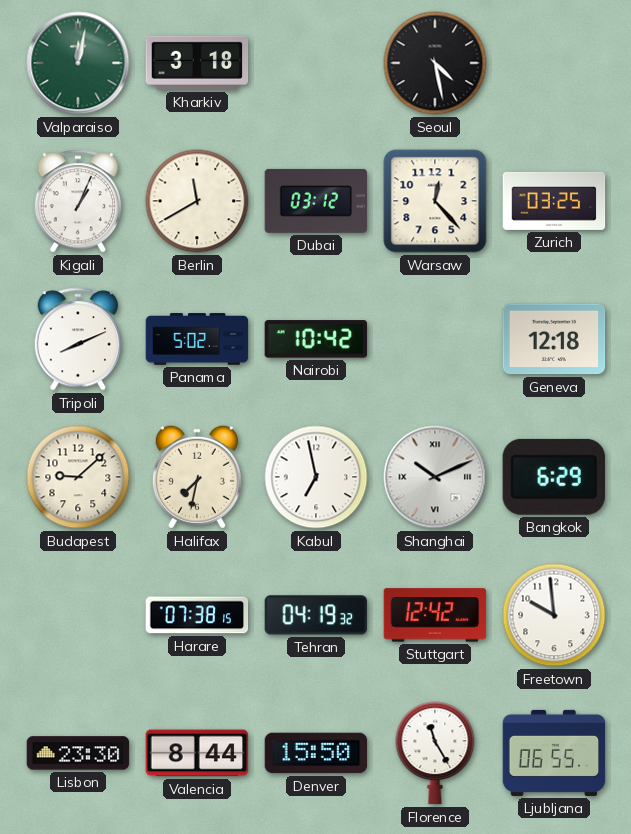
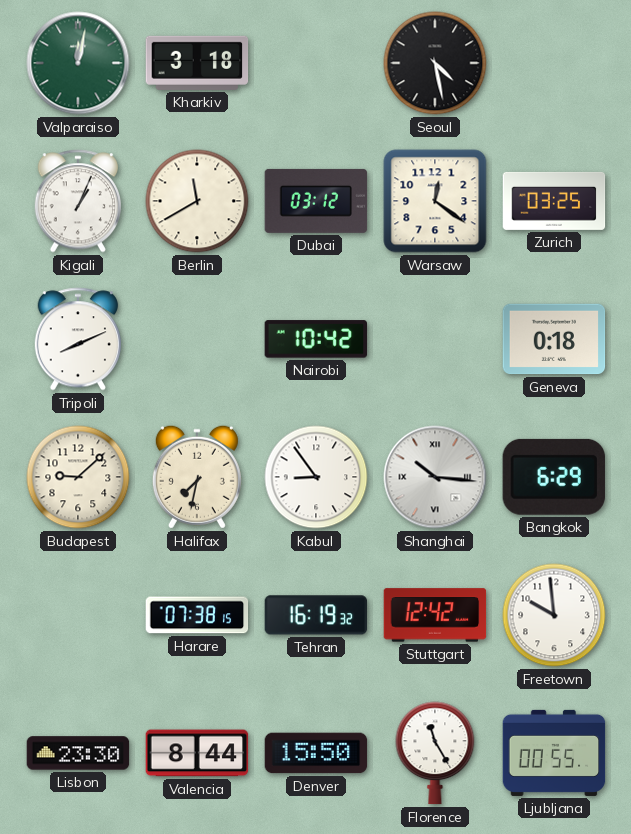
Warsaw: 12:23 -> 12:21
Panama: 5:02 -> none
Geneva: 12:18 -> 0:18
Kabul: 6:58 -> 8:54
Shanghai: 10:11 -> 10:16
Tehran: 04:19 -> 16:19
Ljubljana: 06:55 -> 00:55
